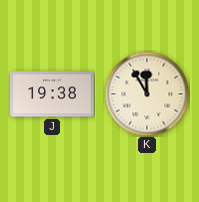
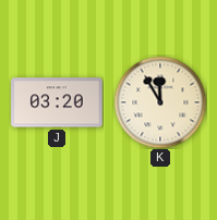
J: 19:38 -> 03:20
